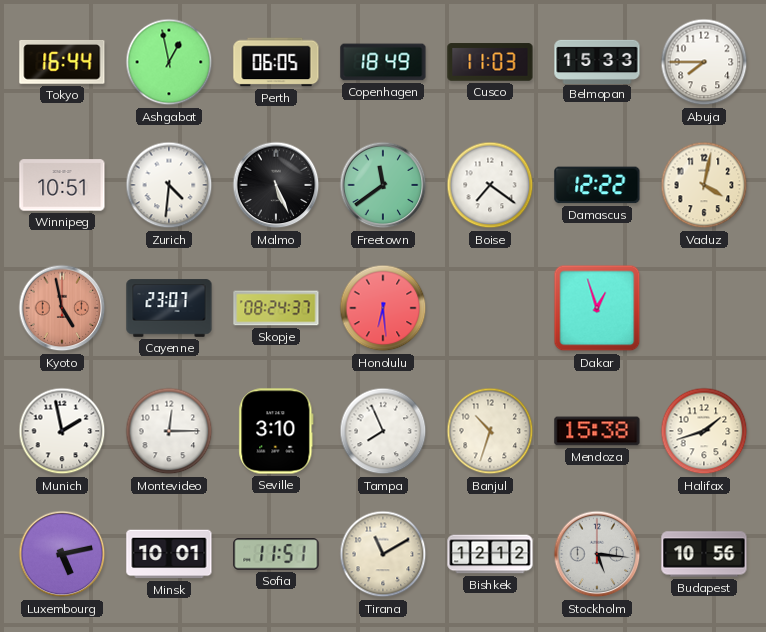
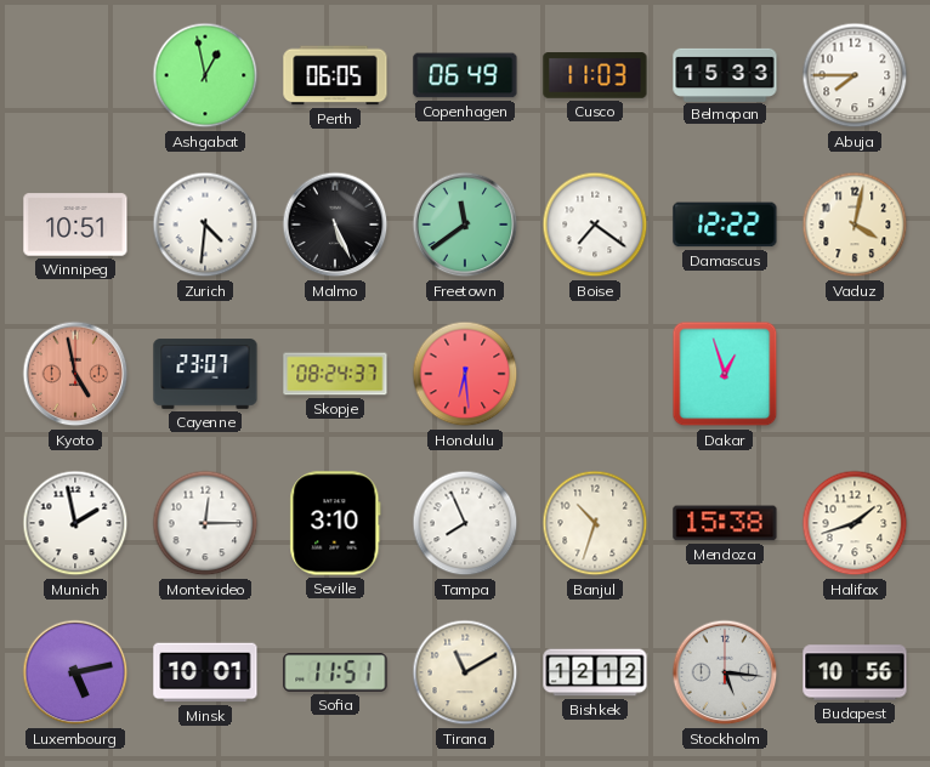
Tokyo: 16:44 -> none
Copenhagen: 18:49 -> 06:49
